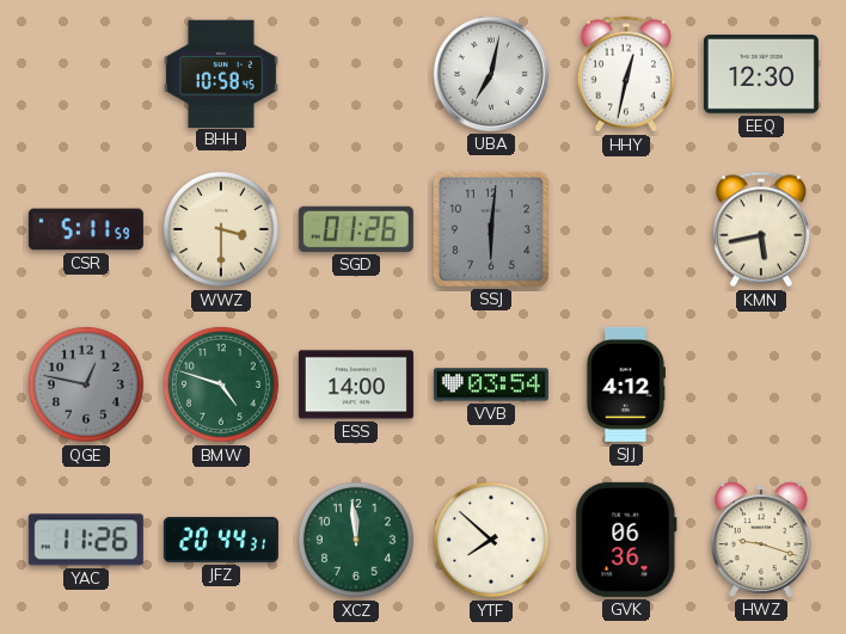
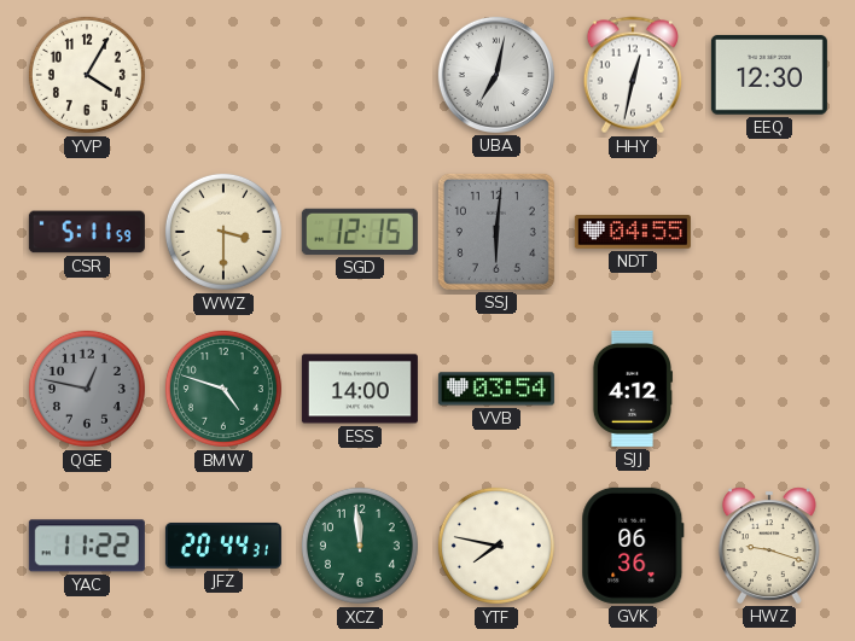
YVP: none -> 4:05
BHH: 10:58 -> none
SGD: 01:26 -> 12:15
NDT: none -> 04:55
KMN: 5:43 -> none
YAC: 11:26 -> 11:22
YTF: 7:52 -> 7:47
